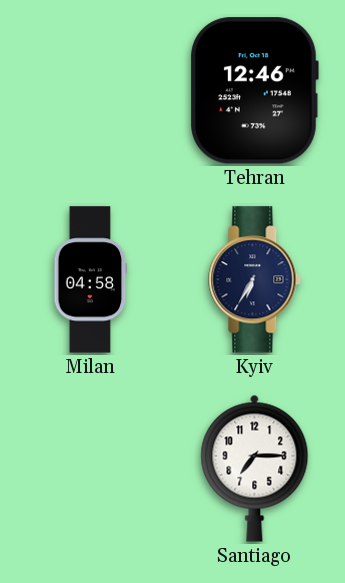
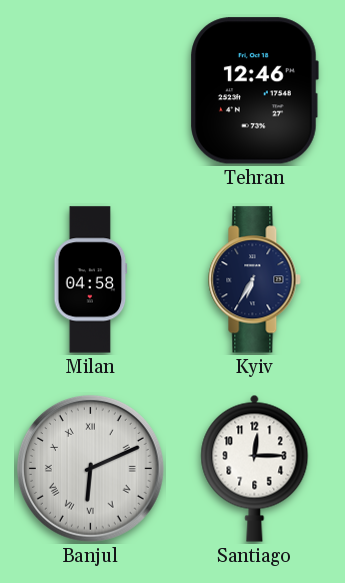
Banjul: none -> 6:11
Santiago: 7:15 -> 12:15
